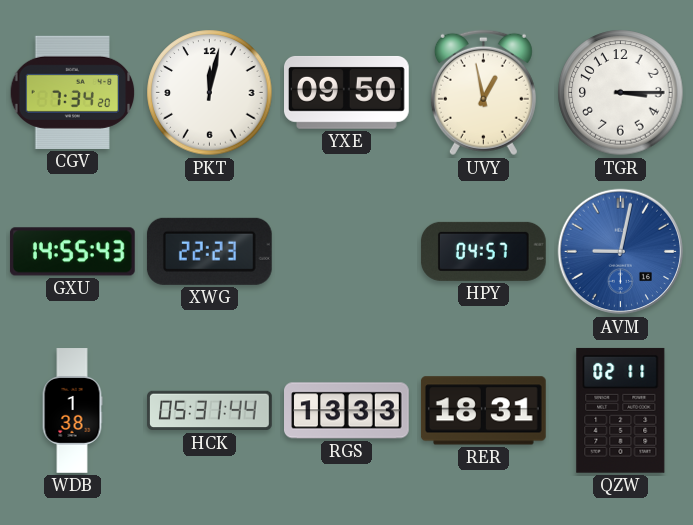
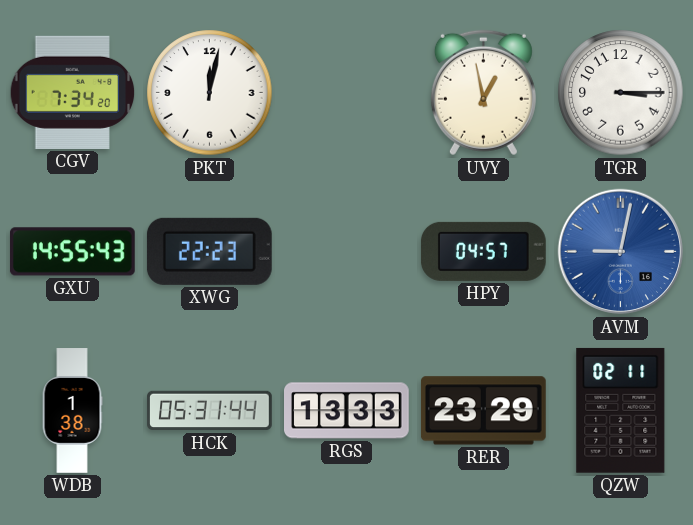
YXE: 09:50 -> none
RER: 18:31 -> 23:29
